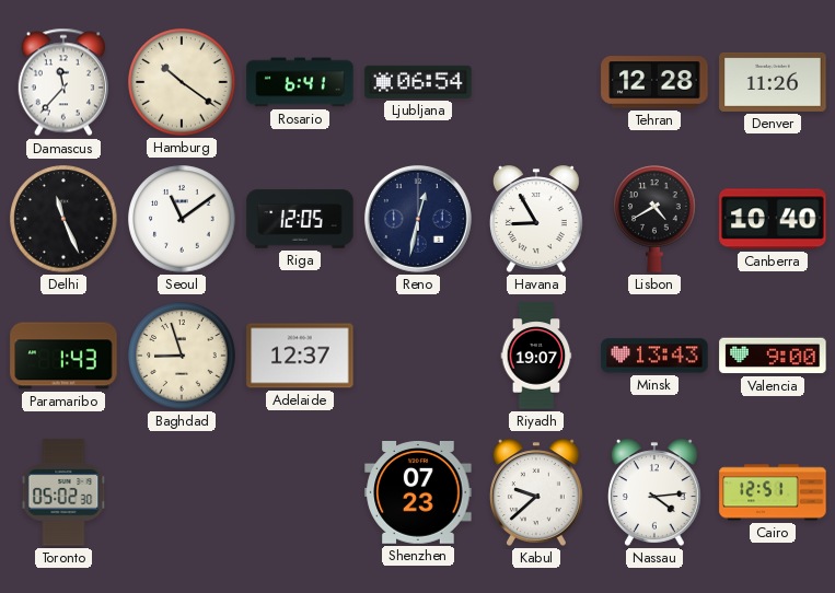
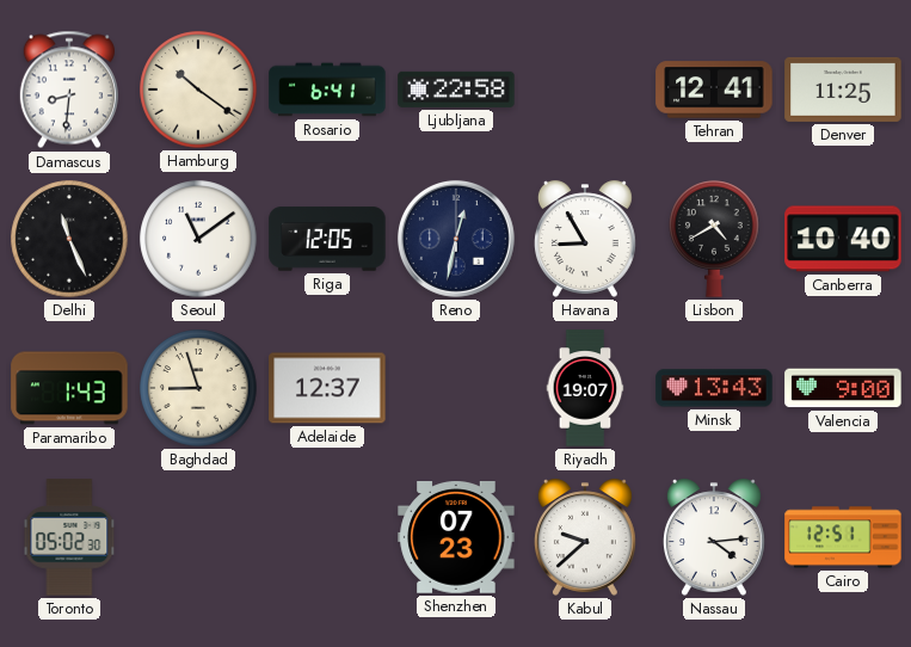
Damascus: 11:37 -> 8:31
Ljubljana: 06:54 -> 22:58
Tehran: 12:28 -> 12:41
Denver: 11:26 -> 11:25
